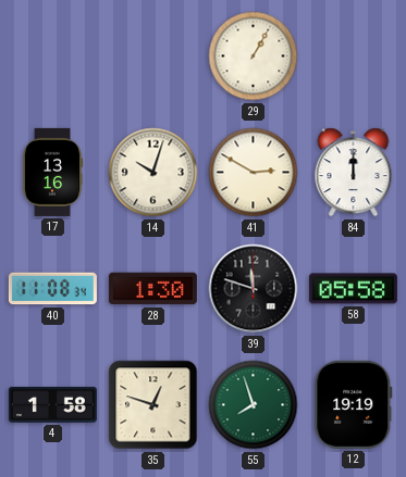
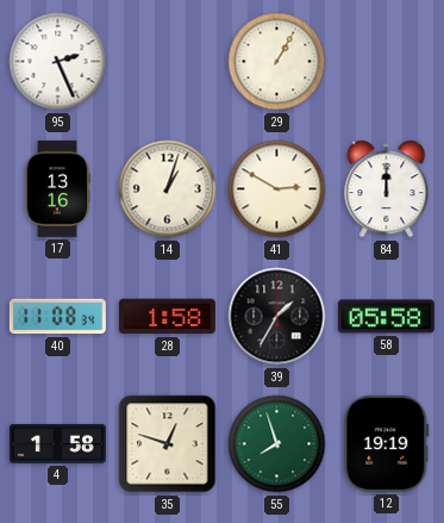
95: none -> 2:26
14: 10:03 -> 1:03
28: 1:30 -> 1:58
39: 11:48 -> 1:35
